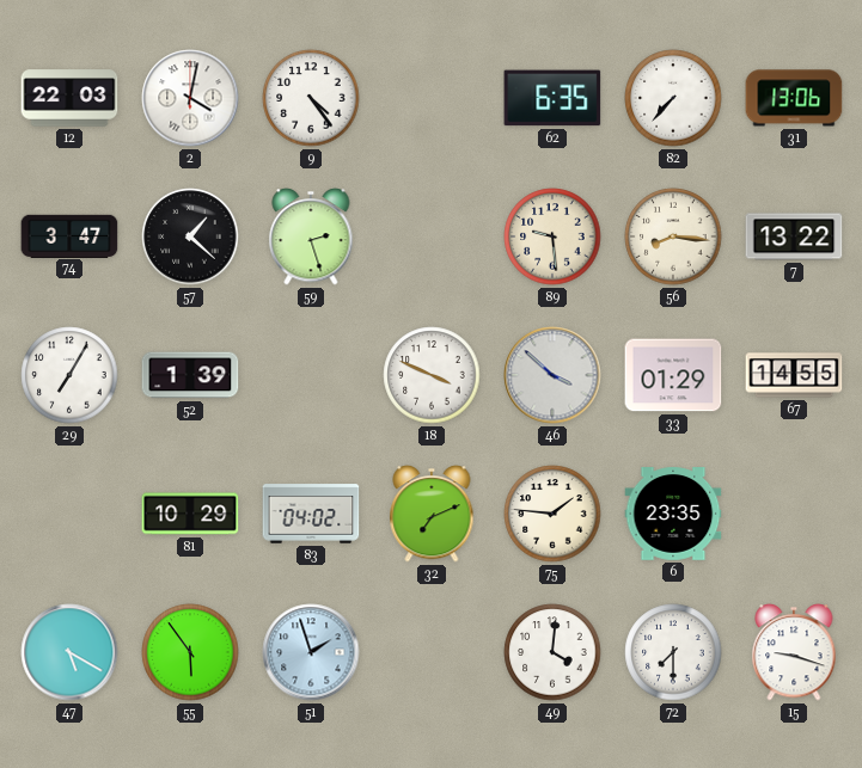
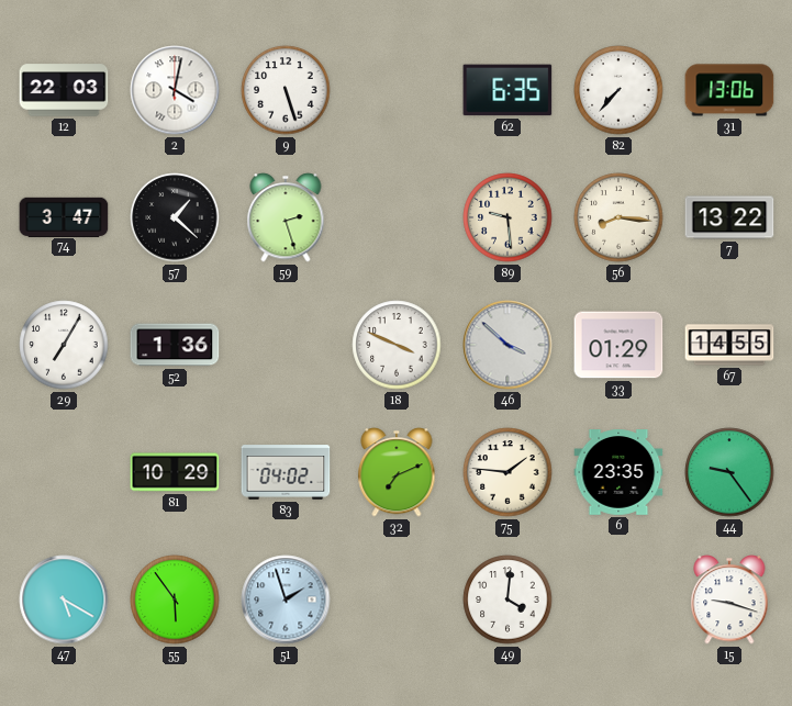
9: 4:24 -> 5:27
52: 1:39 -> 1:36
44: none -> 9:24
72: 7:30 -> none
